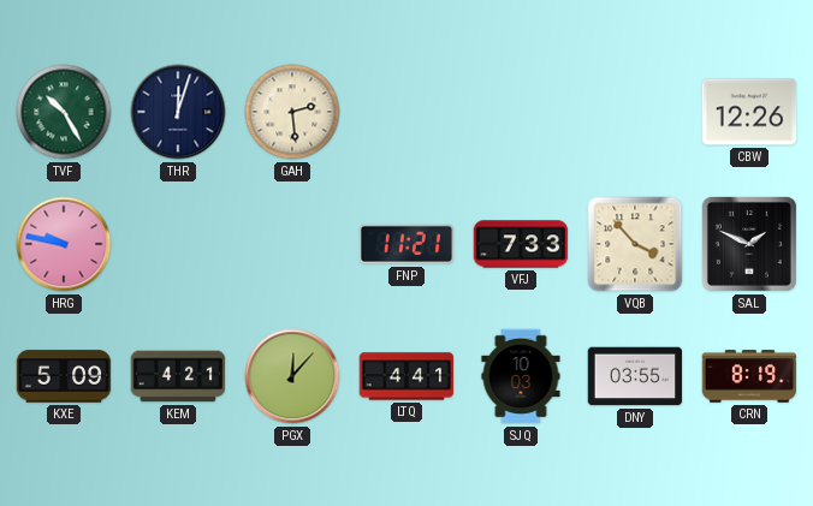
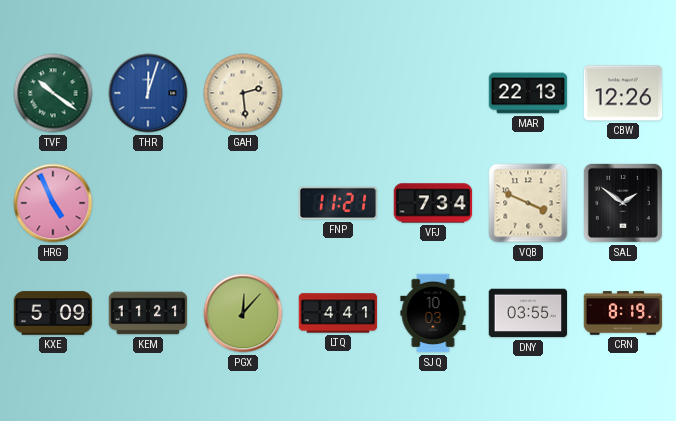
TVF: 10:25 -> 10:21
THR dial: navy -> blue
MAR: none -> 22:13
HRG: 9:47 -> 4:56
VFJ: 7:33 -> 7:34
VQB: 3:53 -> 3:49
SAL: 1:49 -> 1:51
KEM: 4:21 -> 11:21
